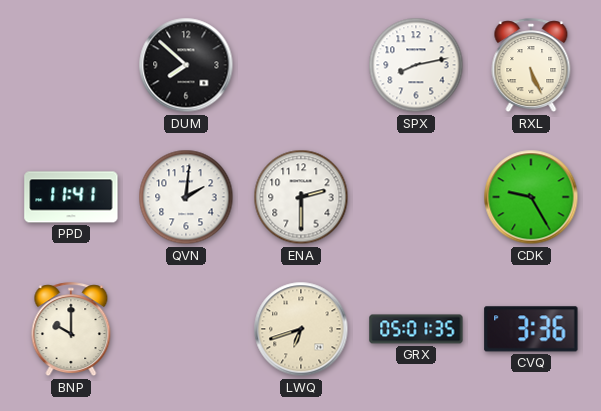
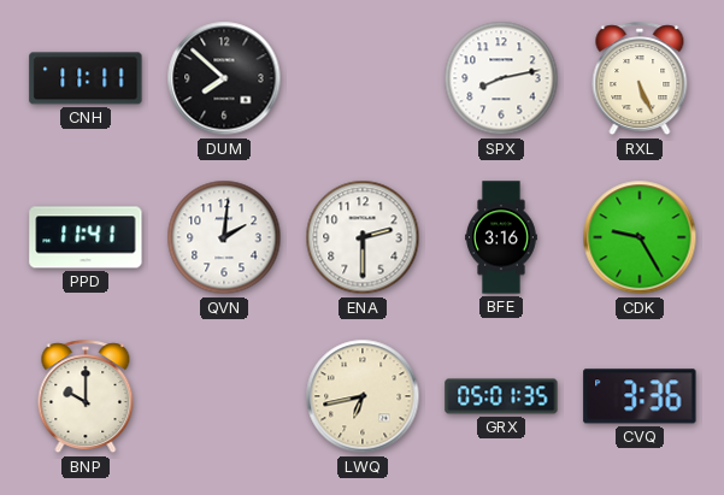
CNH: none -> 11:11
BFE: none -> 3:16
LWQ: 6:42 -> 6:43
